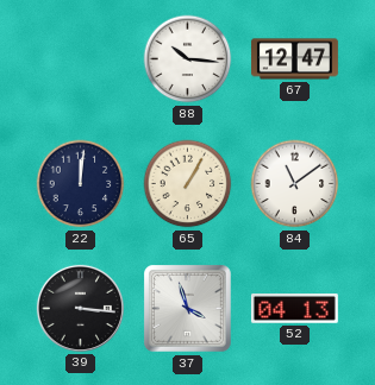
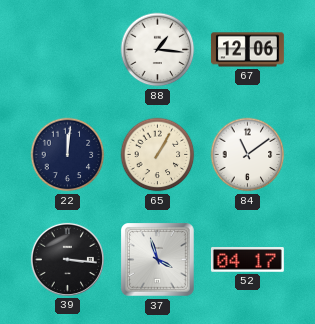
88: 10:16 -> 1:16
67: 12:47 -> 12:06
52: 04:13 -> 04:17
